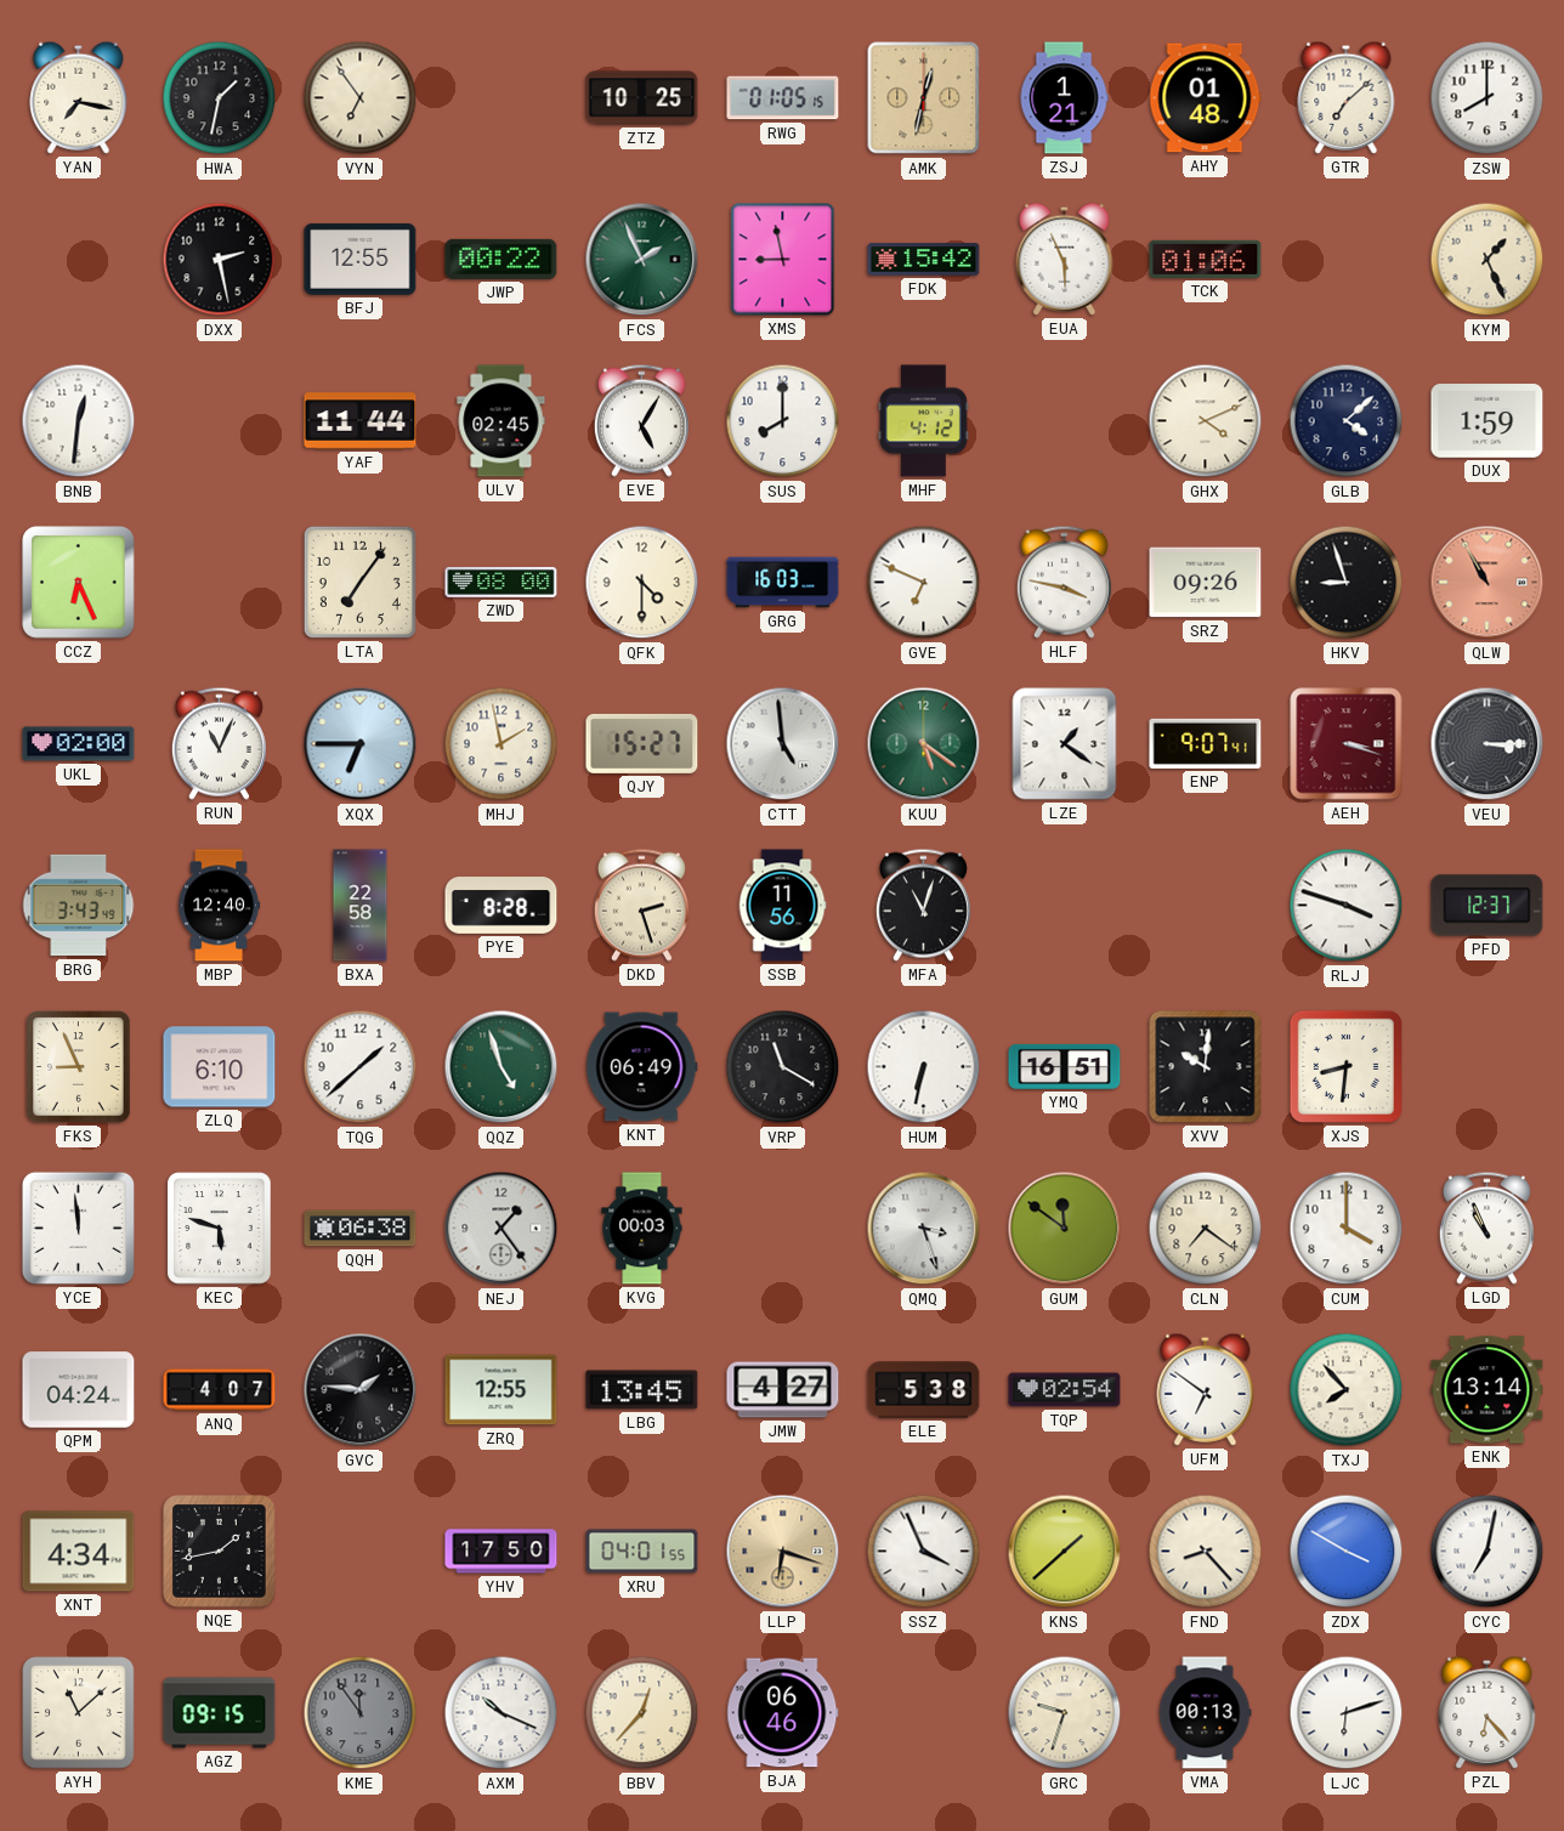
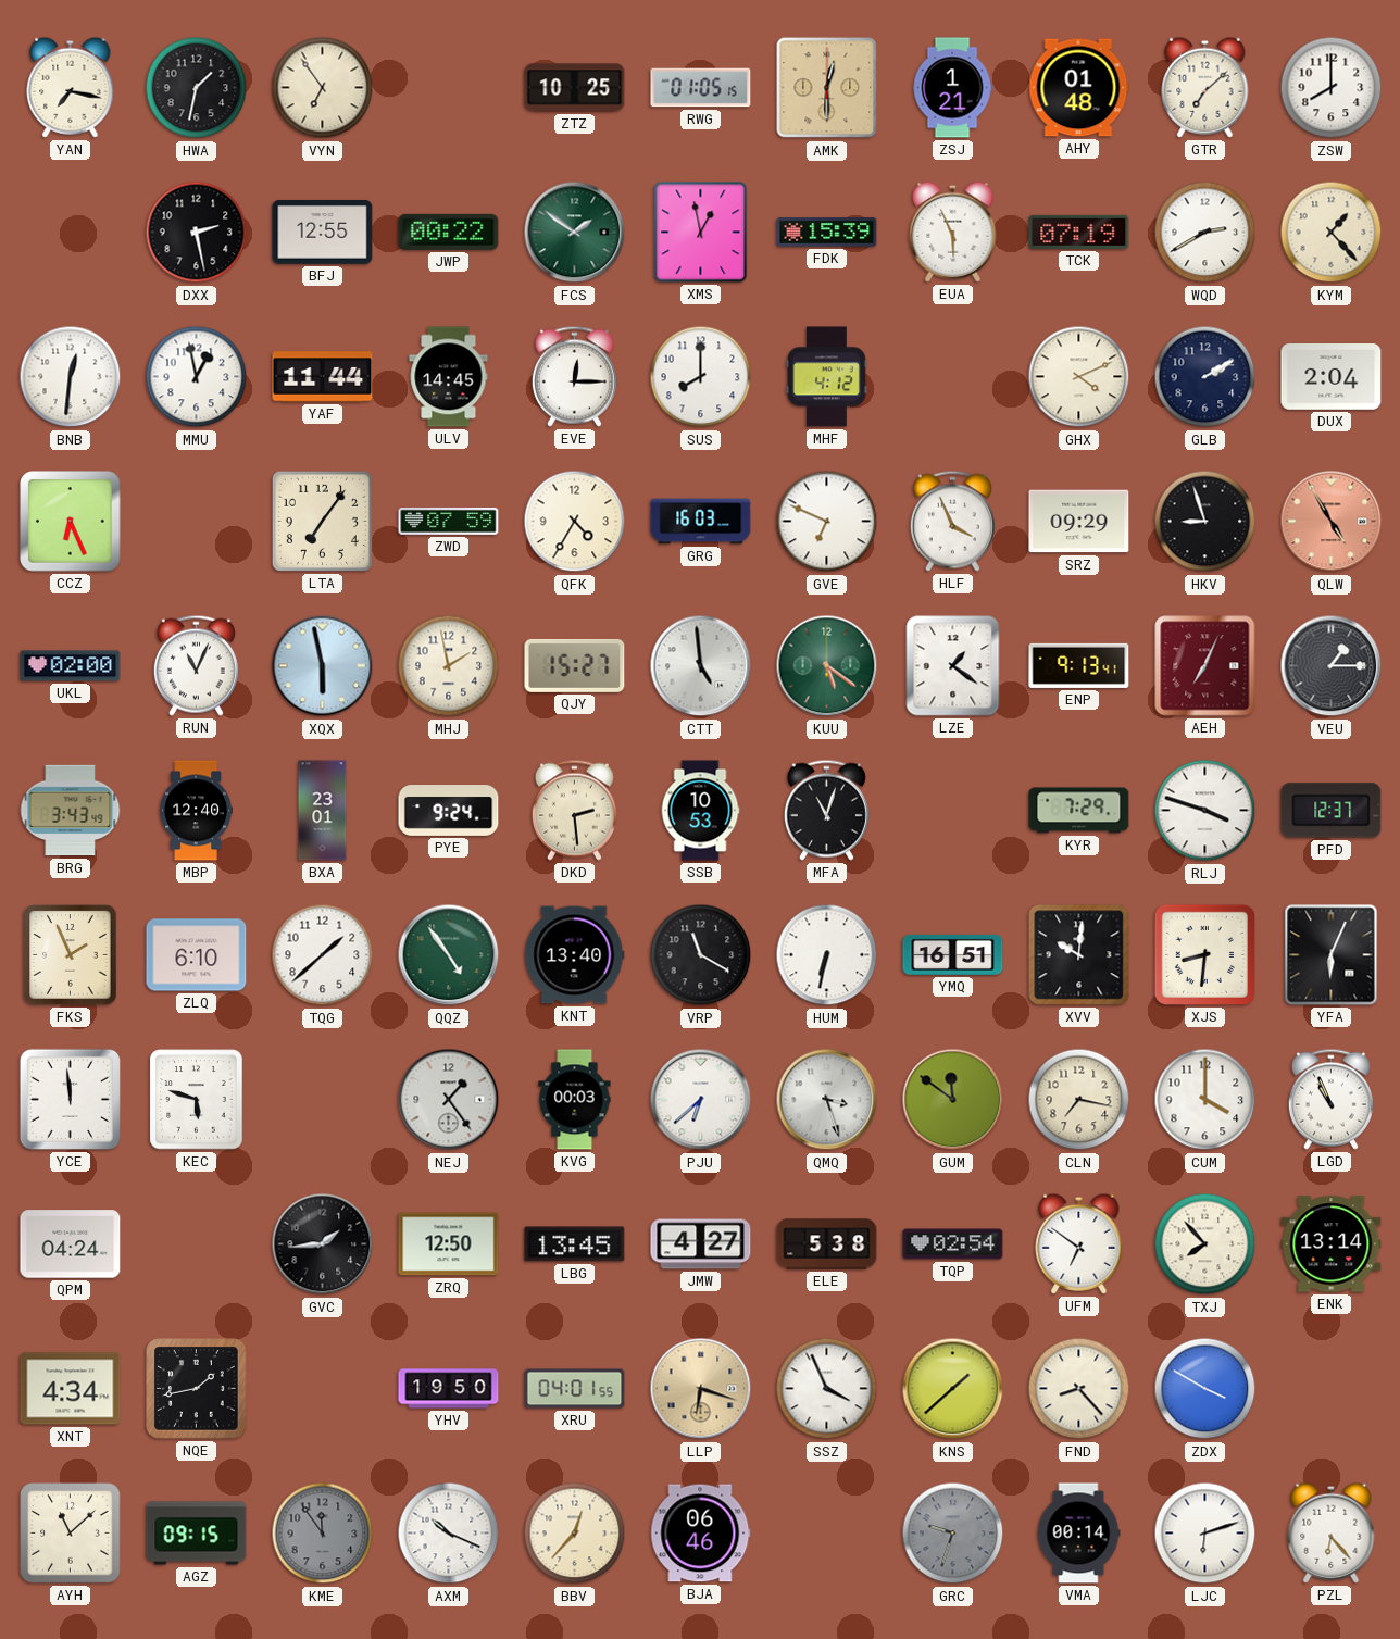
AMK: 12:32 -> 12:30
FCS: 1:56 -> 1:51
XMS: 8:58 -> 12:58
FDK: 15:42 -> 15:39
TCK: 01:06 -> 07:19
WQD: none -> 2:40
KYM: 1:26 -> 1:23
MMU: none -> 12:58
ULV: 02:45 -> 14:45
EVE: 5:05 -> 12:15
GLB: 4:08 -> 2:10
DUX: 1:59 -> 2:04
ZWD: 08:00 -> 07:59
QFK: 4:30 -> 4:35
HLF: 3:47 -> 3:56
SRZ: 09:26 -> 09:29
QLW: 10:55 -> 4:55
XQX: 6:45 -> 5:58
ENP: 9:07 -> 9:13
AEH: 3:18 -> 7:04
VEU: 3:15 -> 1:15
BXA: 22:58 -> 23:01
PYE: 8:28 -> 9:24
DKD: 2:27 -> 2:29
SSB: 11:56 -> 10:53
KYR: none -> 7:29
FKS: 8:56 -> 1:56
QQZ: 4:57 -> 4:54
KNT: 06:49 -> 13:40
YFA: none -> 6:04
QQH: 06:38 -> none
PJU: none -> 6:38
CLN: 7:21 -> 7:17
ANQ: 4:07 -> none
GVC: 1:46 -> 1:44
ZRQ: 12:55 -> 12:50
YHV: 17:50 -> 19:50
CYC: 7:02 -> none
GRC dial: cream -> grey
VMA: 00:13 -> 00:14
